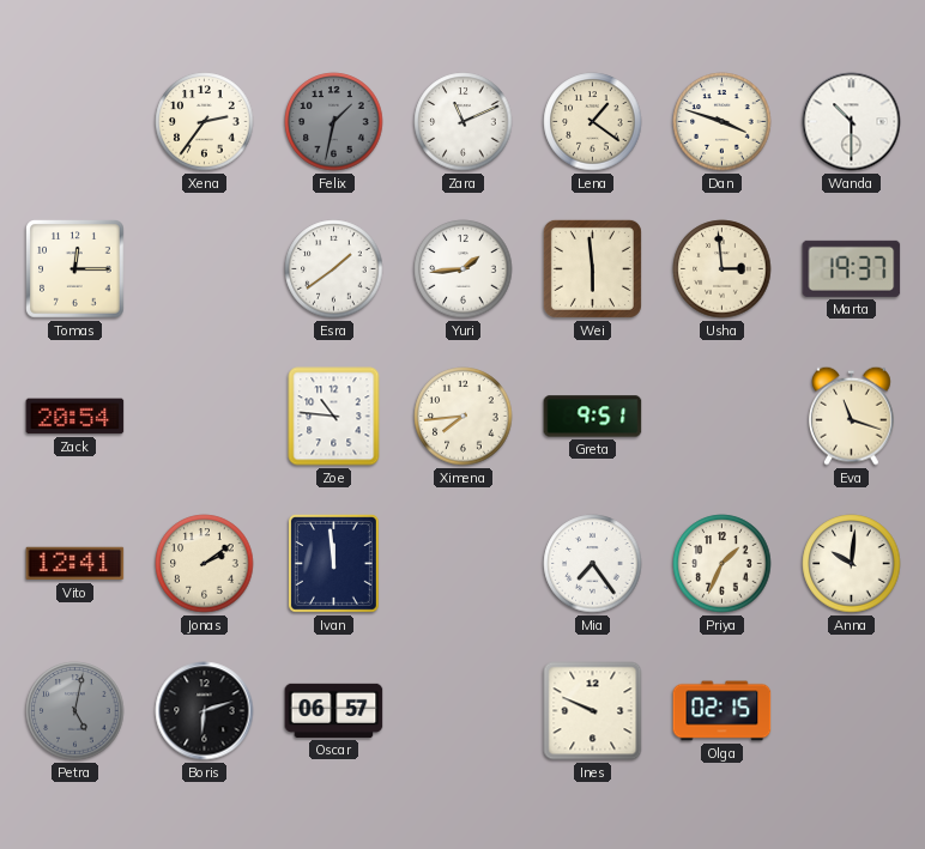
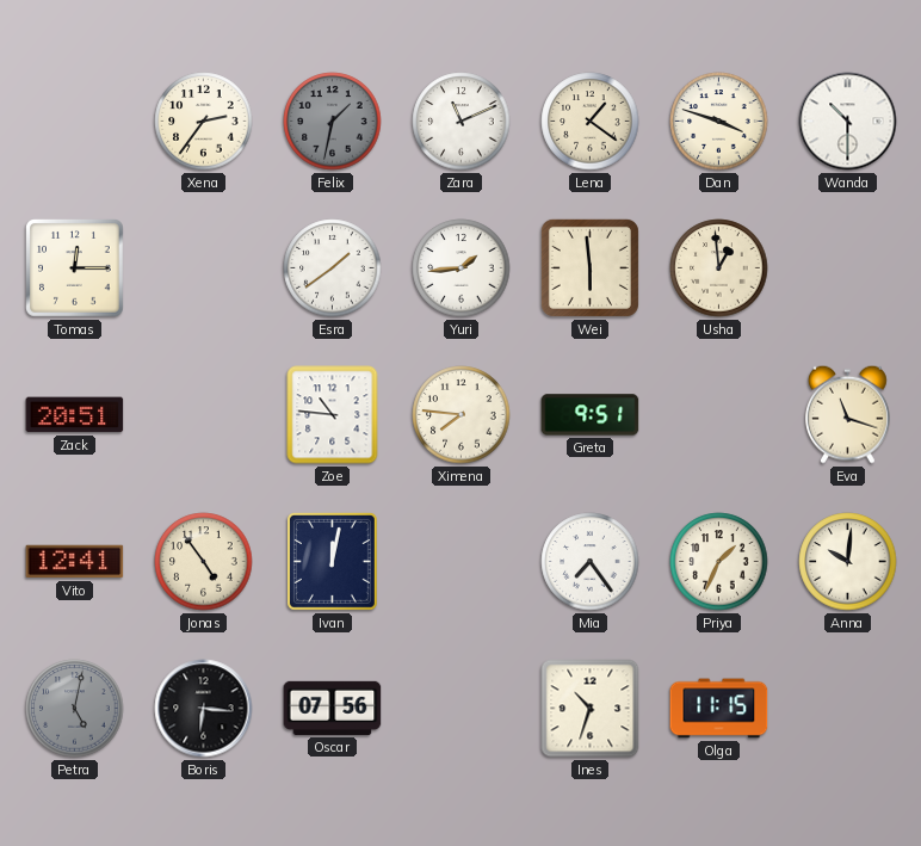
Usha: 2:59 -> 12:59
Marta: 19:37 -> none
Zack: 20:54 -> 20:51
Ximena: 7:44 -> 7:46
Jonas: 2:09 -> 4:54
Ivan: 11:59 -> 12:02
Boris: 6:12 -> 6:16
Oscar: 06:57 -> 07:56
Ines: 9:49 -> 10:33
Olga: 02:15 -> 11:15
